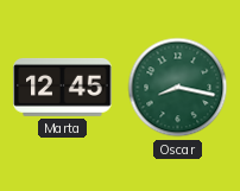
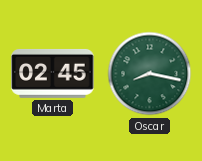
Marta: 12:45 -> 02:45
